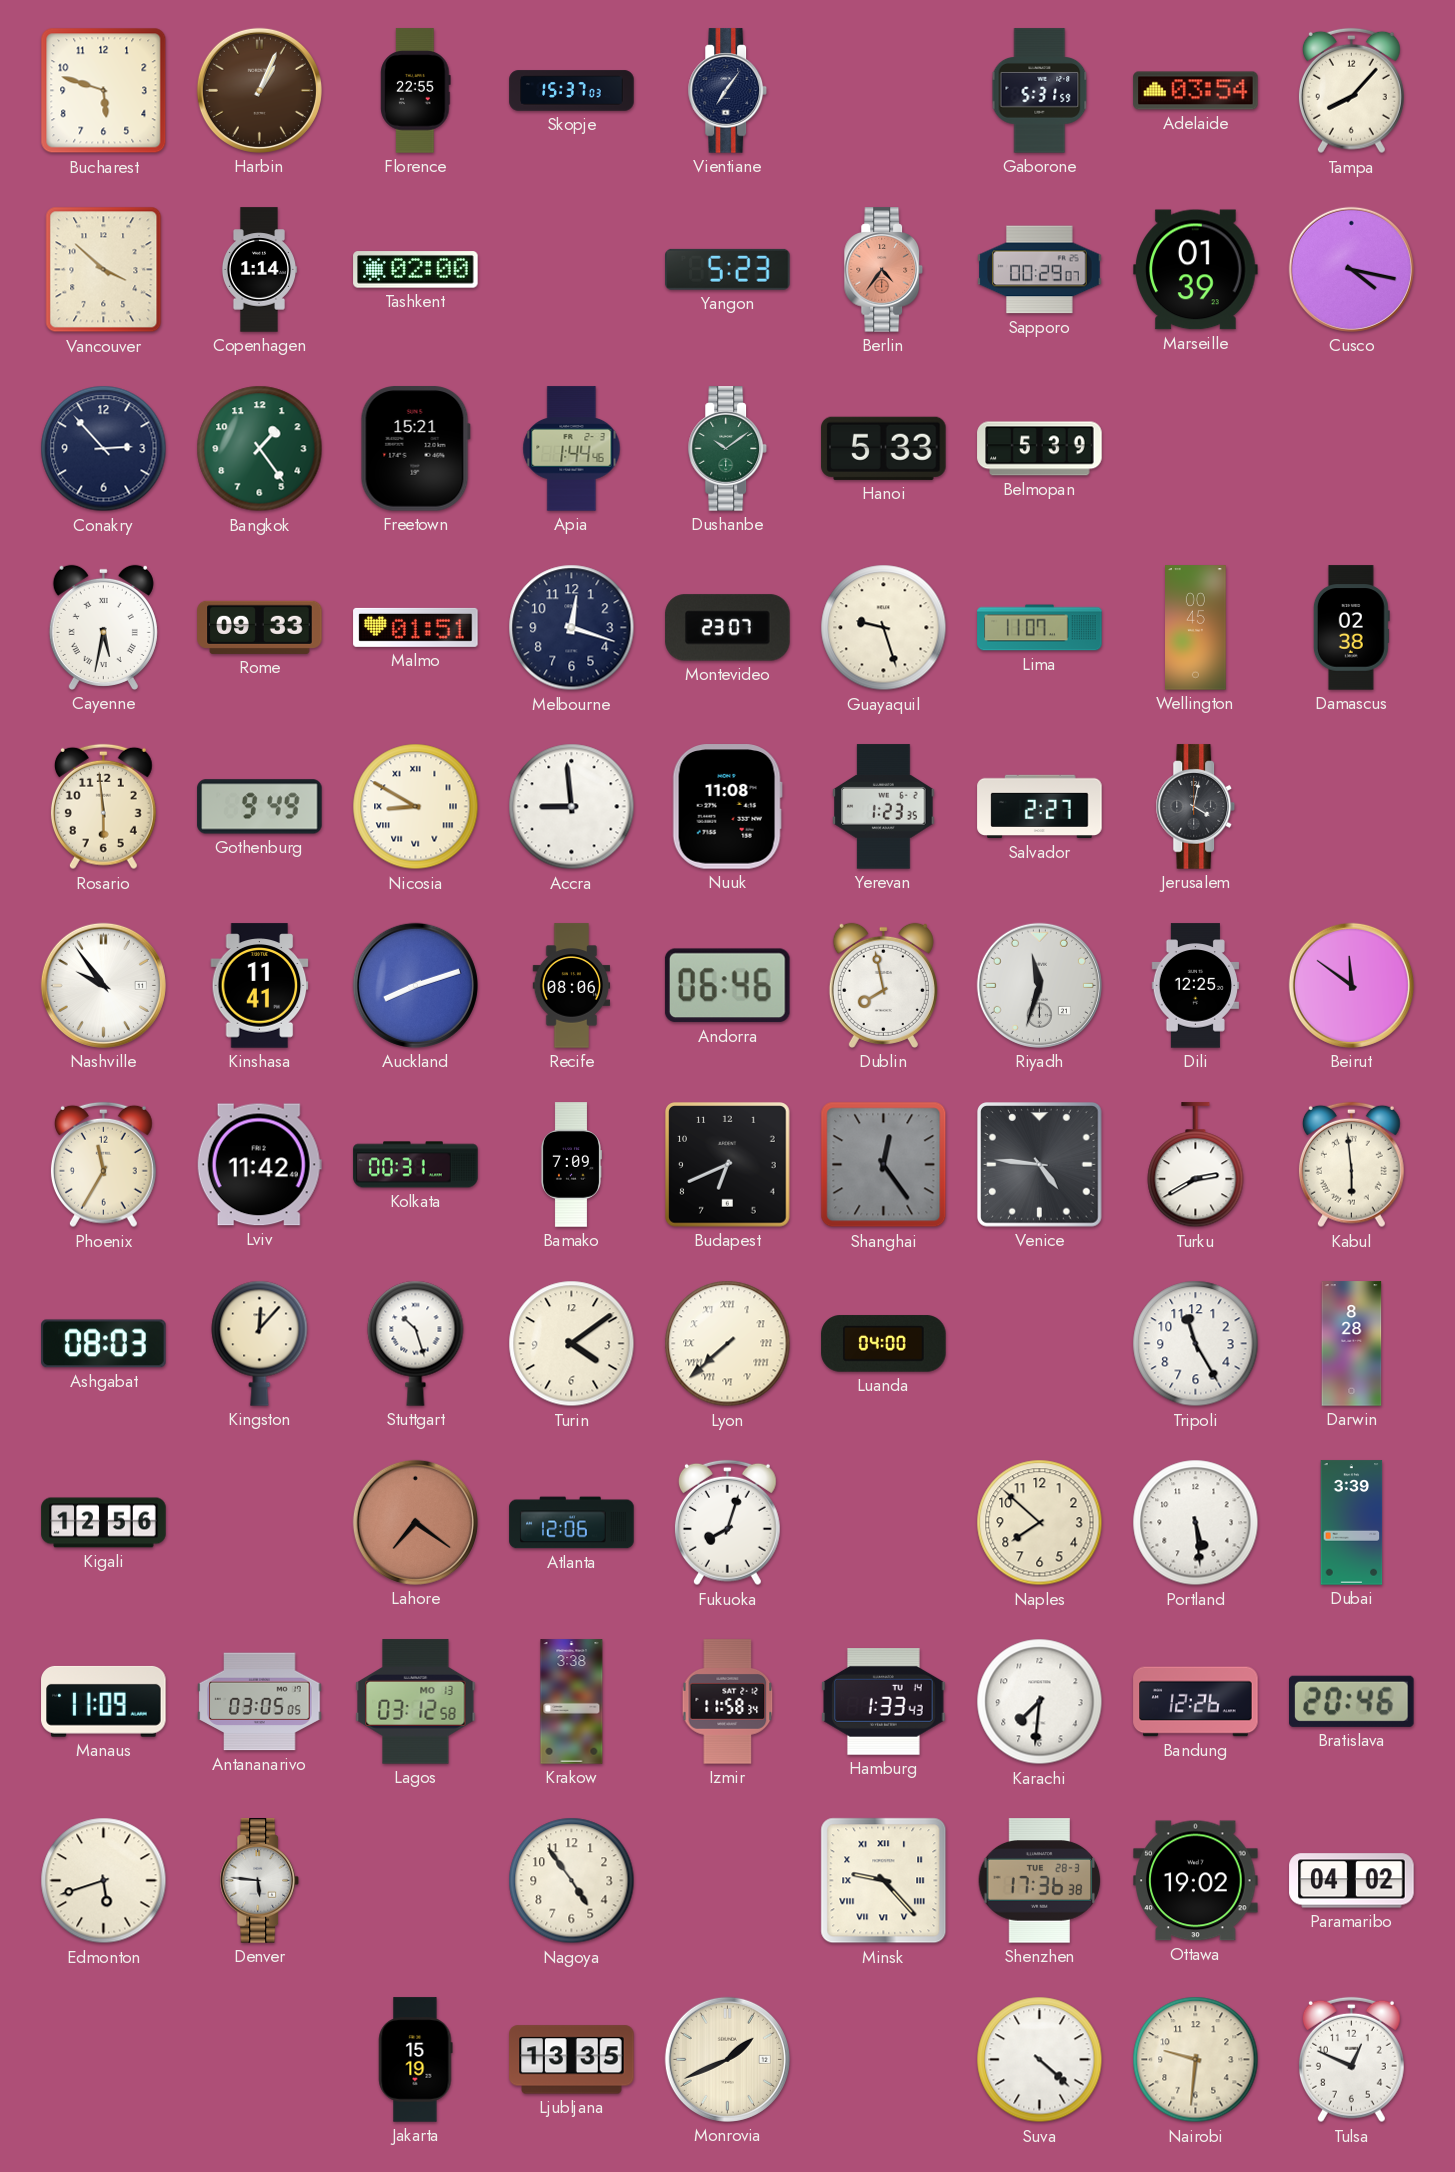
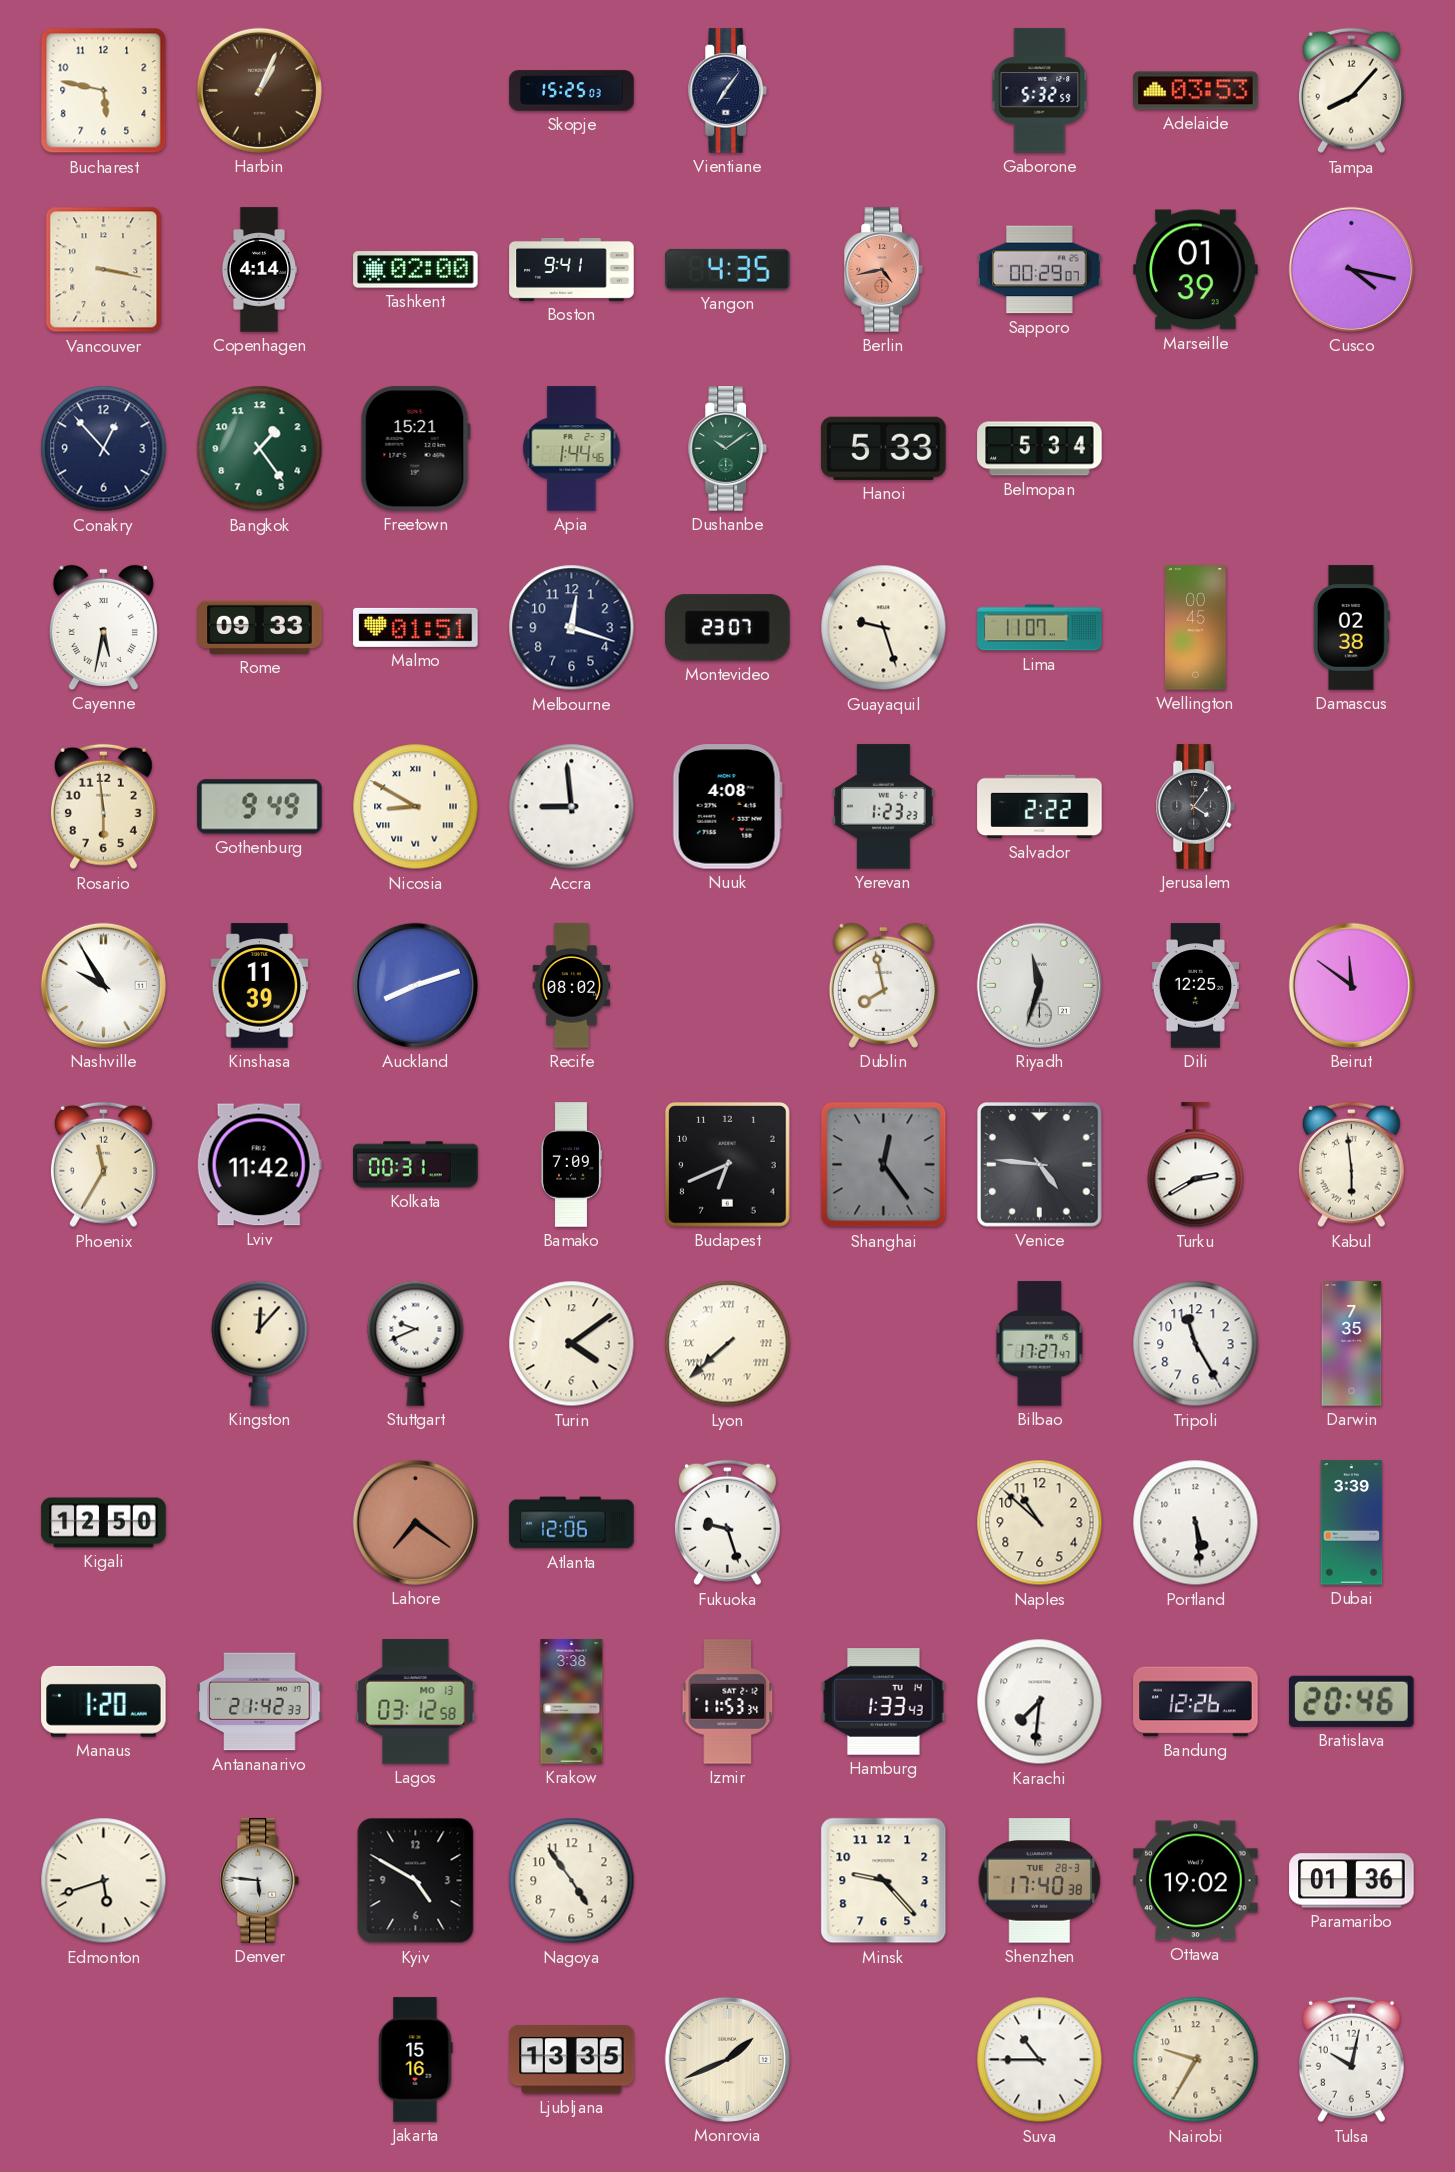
Bucharest: 5:48 -> 5:47
Florence: 22:55 -> none
Skopje: 15:37 -> 15:25
Gaborone: 5:31 -> 5:32
Adelaide: 03:54 -> 03:53
Vancouver: 3:52 -> 3:17
Copenhagen: 1:14 -> 4:14
Boston: none -> 9:41
Yangon: 5:23 -> 4:35
Berlin: 4:36 -> 4:43
Conakry: 2:53 -> 12:53
Belmopan: 5:39 -> 5:34
Nuuk: 11:08 -> 4:08
Yerevan: 1:23:35 -> 1:23:23
Salvador: 2:27 -> 2:22
Jerusalem: 4:02 -> 4:06
Nashville: 9:54 -> 9:55
Kinshasa: 11:41 -> 11:39
Recife: 08:06 -> 08:02
Andorra: 06:46 -> none
Ashgabat: 08:03 -> none
Stuttgart: 10:27 -> 9:41
Luanda: 04:00 -> none
Bilbao: none -> 17:27
Darwin: 8:28 -> 7:35
Kigali: 12:56 -> 12:50
Fukuoka: 8:03 -> 9:27
Naples: 7:52 -> 10:52
Manaus: 11:09 -> 1:20
Antananarivo: 03:05 -> 21:42
Izmir: 11:58 -> 11:53
Kyiv: none -> 4:50
Minsk numerals: Roman -> Arabic
Shenzhen: 17:36 -> 17:40
Paramaribo: 04:02 -> 01:36
Jakarta: 15:19 -> 15:16
Suva: 4:22 -> 10:45
Nairobi: 9:31 -> 9:35
Tulsa: 12:49 -> 10:02
